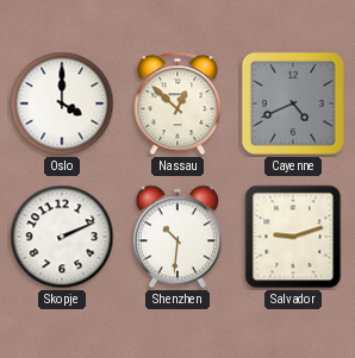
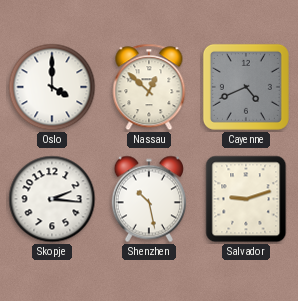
Skopje: 2:11 -> 2:16
Shenzhen: 10:31 -> 10:28
